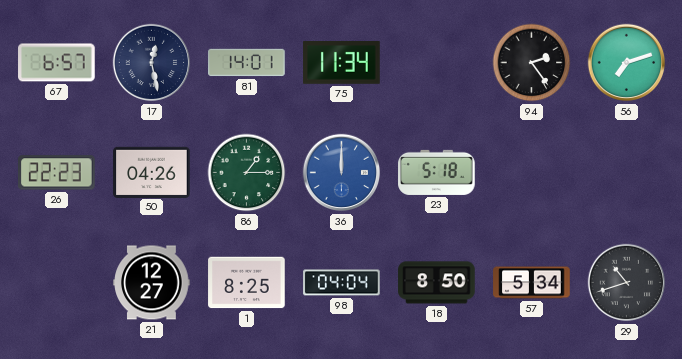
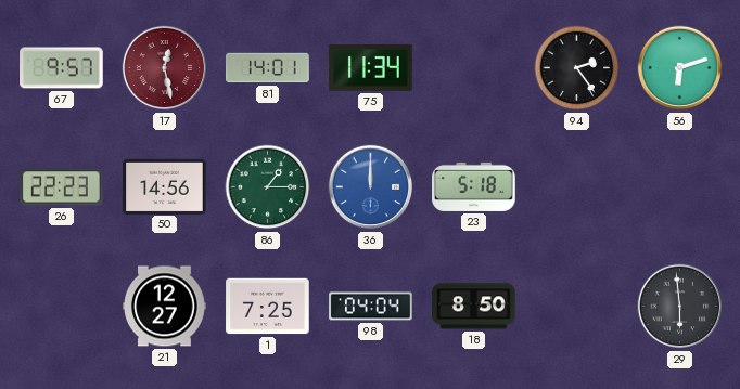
67: 6:57 -> 9:57
17 dial: navy -> burgundy
56: 7:12 -> 6:12
50: 04:26 -> 14:56
1: 8:25 -> 7:25
57: 5:34 -> none
29: 10:42 -> 5:59
